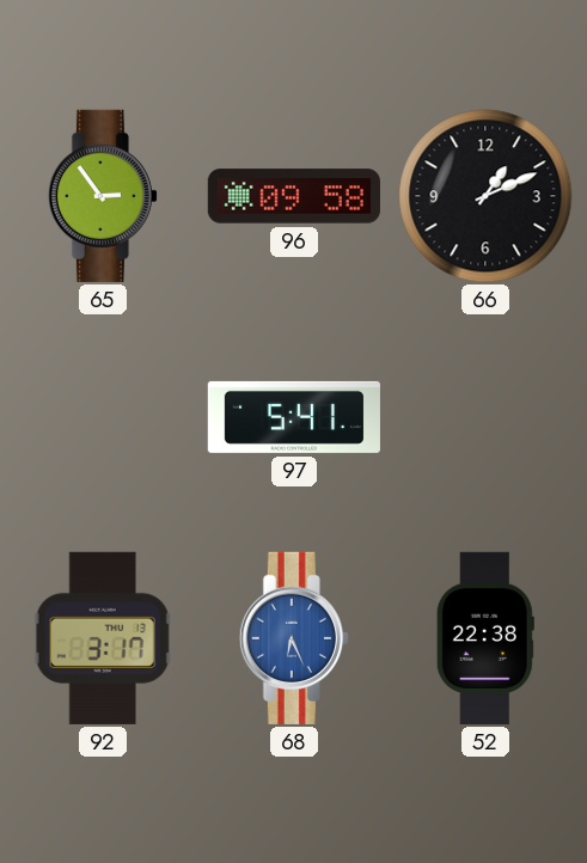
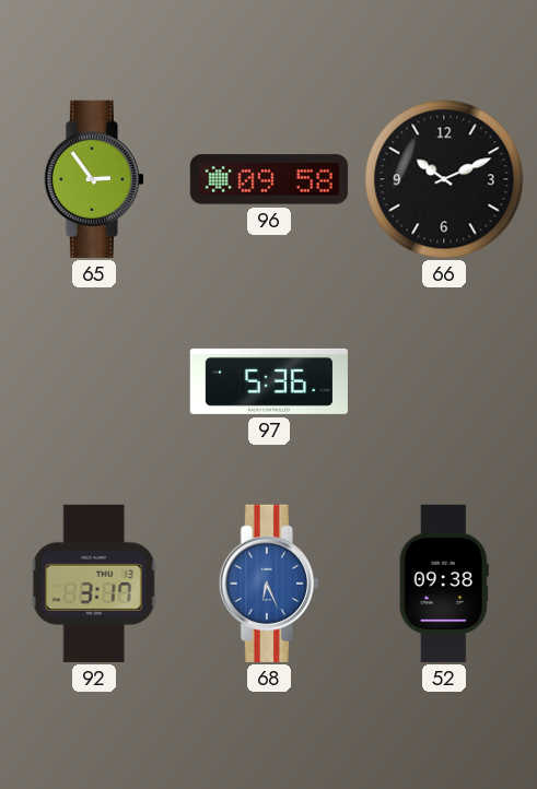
66: 1:11 -> 10:11
97: 5:41 -> 5:36
52: 22:38 -> 09:38
